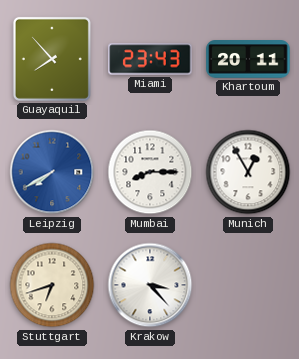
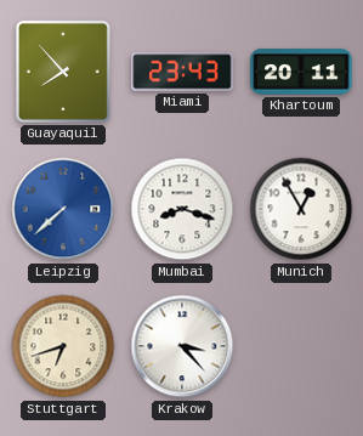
Leipzig: 7:40 -> 7:38
Mumbai: 8:15 -> 8:18
